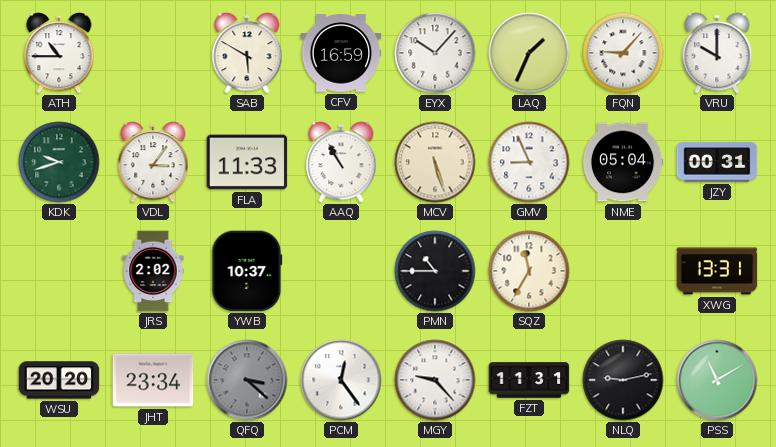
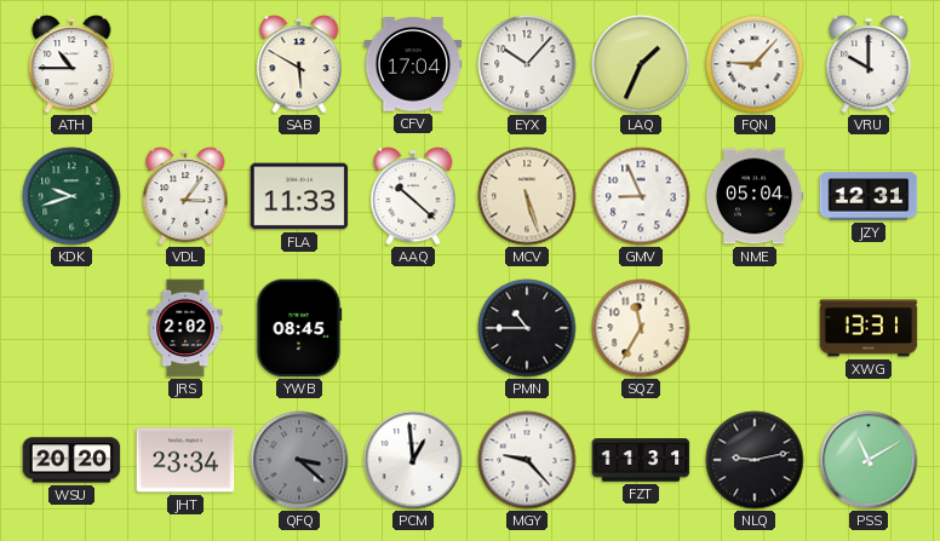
CFV: 16:59 -> 17:04
AAQ: 10:55 -> 10:22
JZY: 00:31 -> 12:31
YWB: 10:37 -> 08:45
PCM: 12:24 -> 12:59
